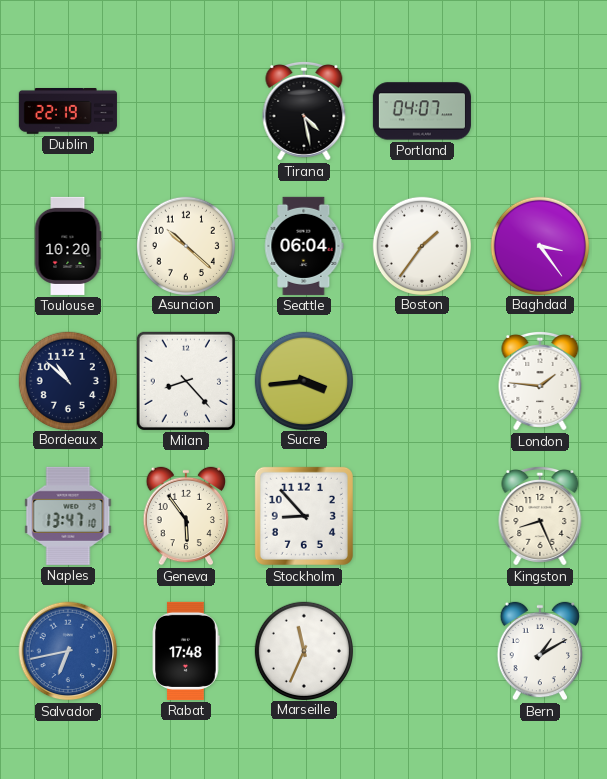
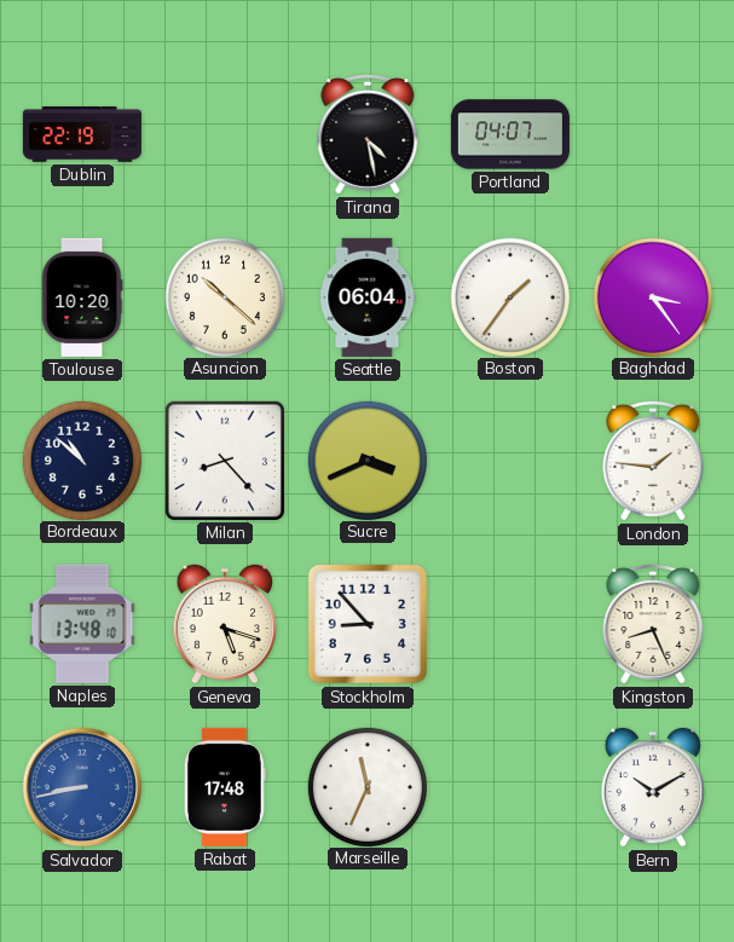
Sucre: 3:44 -> 3:41
Naples: 13:47 -> 13:48
Geneva: 5:54 -> 5:18
Salvador: 6:43 -> 8:43
Bern: 1:10 -> 10:10
